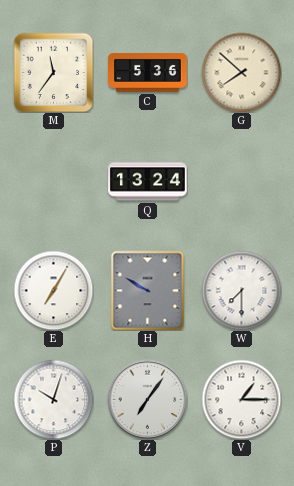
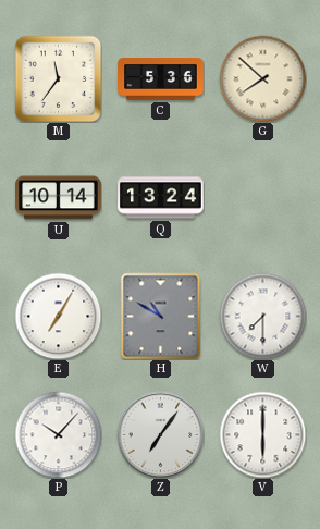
U: none -> 10:14
H: 9:50 -> 10:50
P: 10:03 -> 10:07
V: 1:15 -> 6:00
